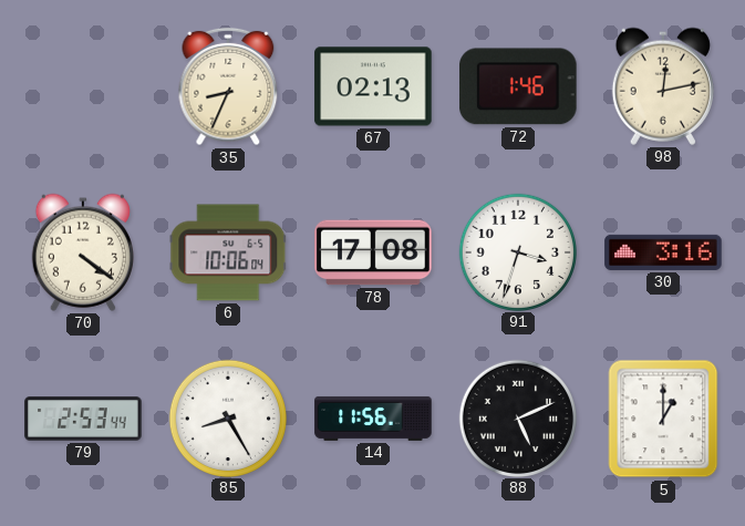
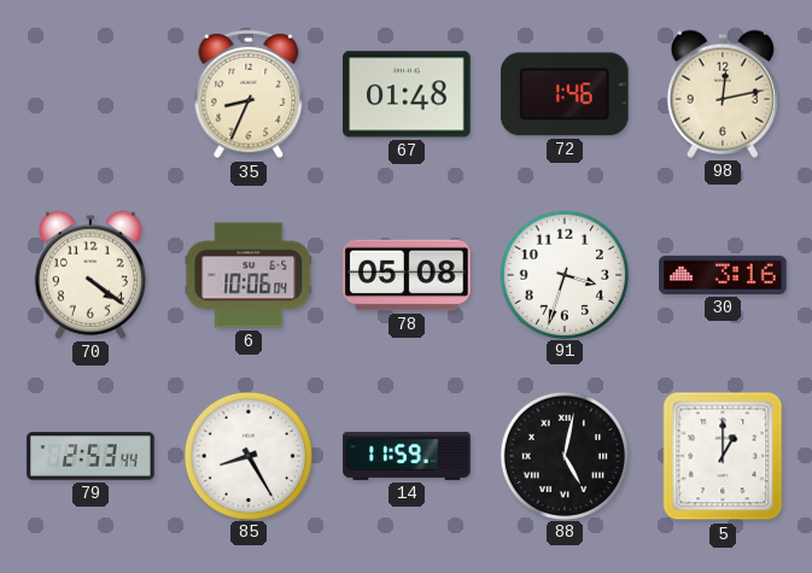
67: 02:13 -> 01:48
78: 17:08 -> 05:08
14: 11:56 -> 11:59
88: 5:11 -> 5:02
